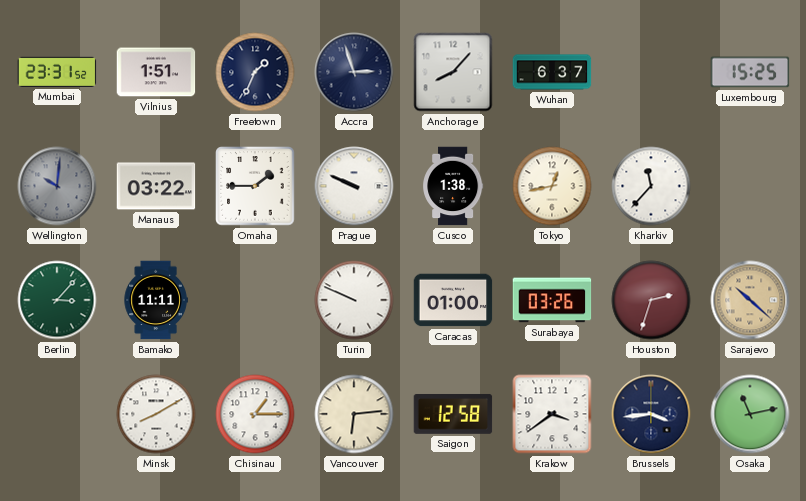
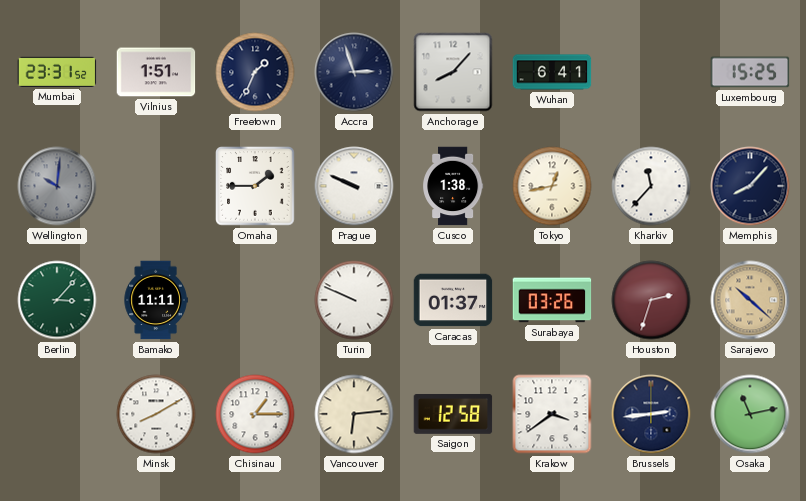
Wuhan: 6:37 -> 6:41
Manaus: 03:22 -> none
Memphis: none -> 8:07
Caracas: 01:00 -> 01:37
Brussels: 3:44 -> 2:44
